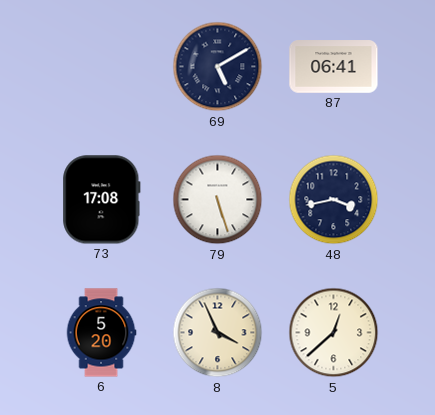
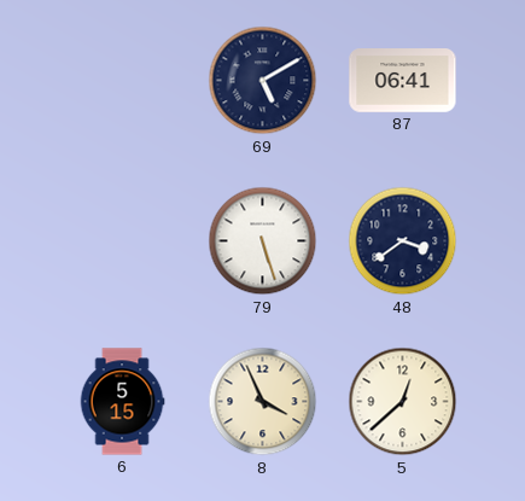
73: 17:08 -> none
48: 3:43 -> 3:39
6: 5:20 -> 5:15
